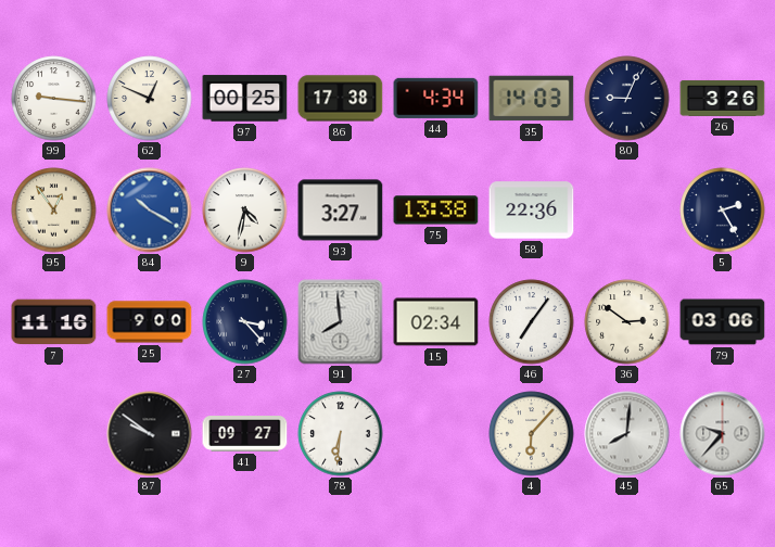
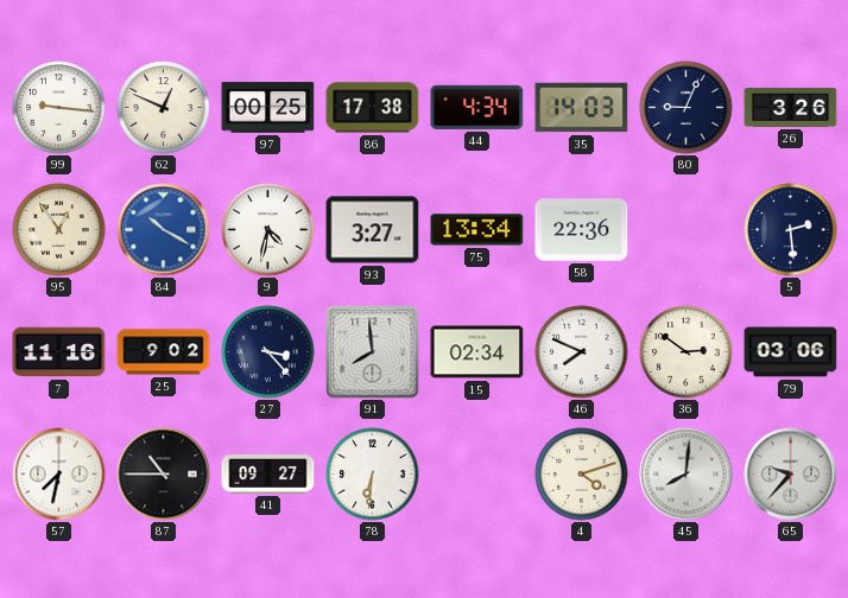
75: 13:38 -> 13:34
5: 2:25 -> 2:29
25: 9:00 -> 9:02
46: 7:06 -> 7:49
57: none -> 7:32
87: 9:51 -> 10:45
4: 6:07 -> 4:12
